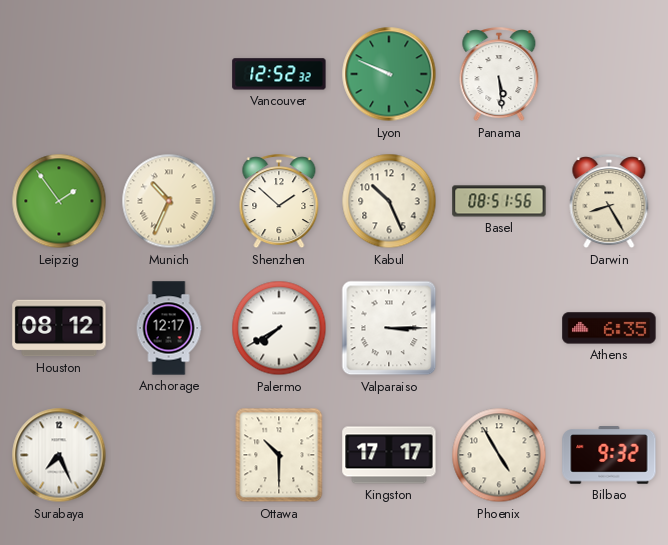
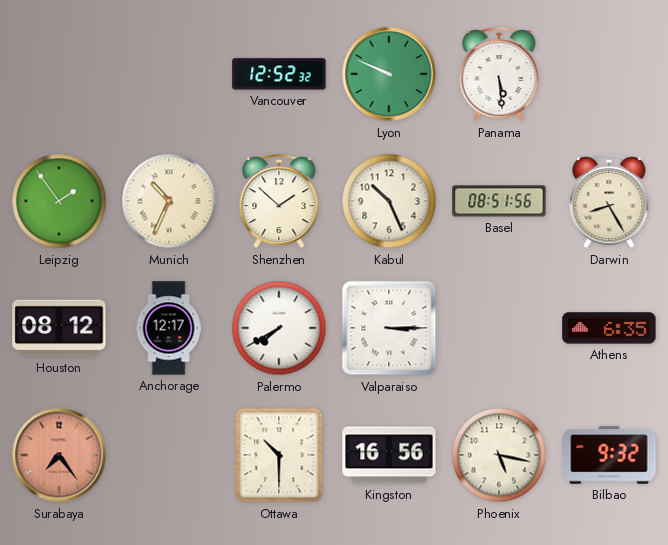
Surabaya: 7:26 -> 7:24
Surabaya dial: white -> salmon
Kingston: 17:17 -> 16:56
Phoenix: 4:55 -> 5:17
